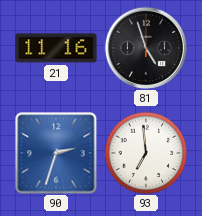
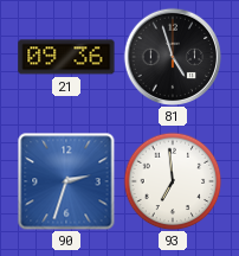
21: 11:16 -> 09:36
